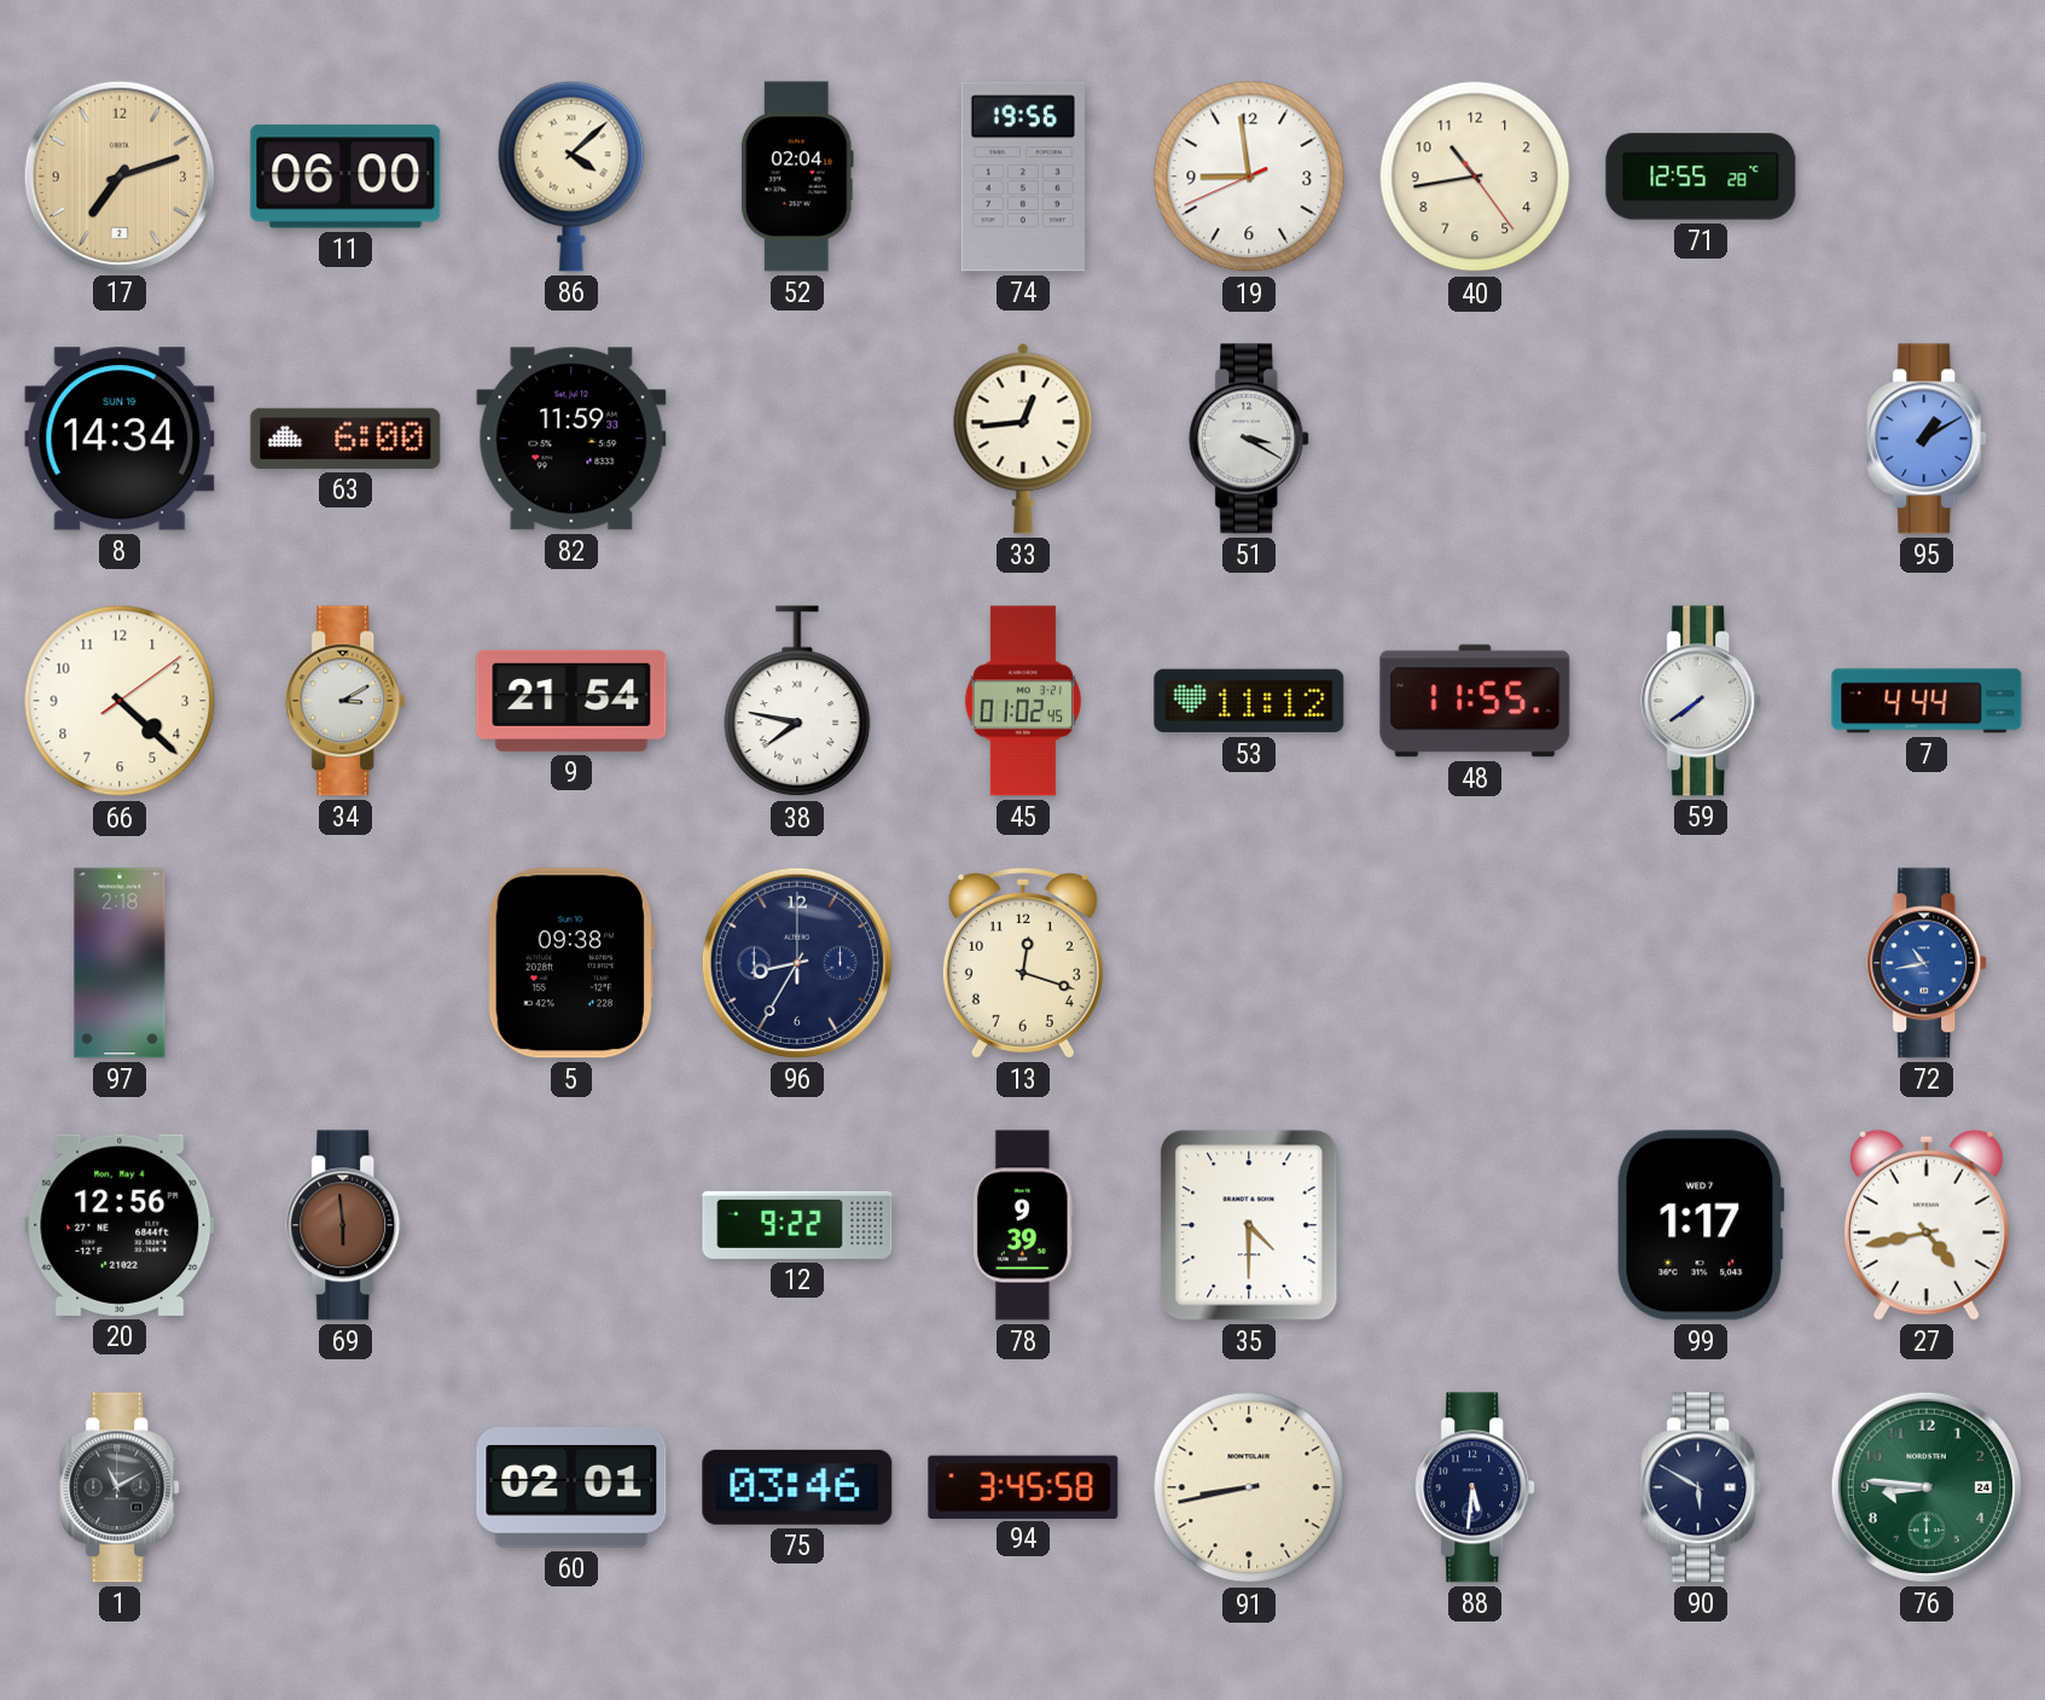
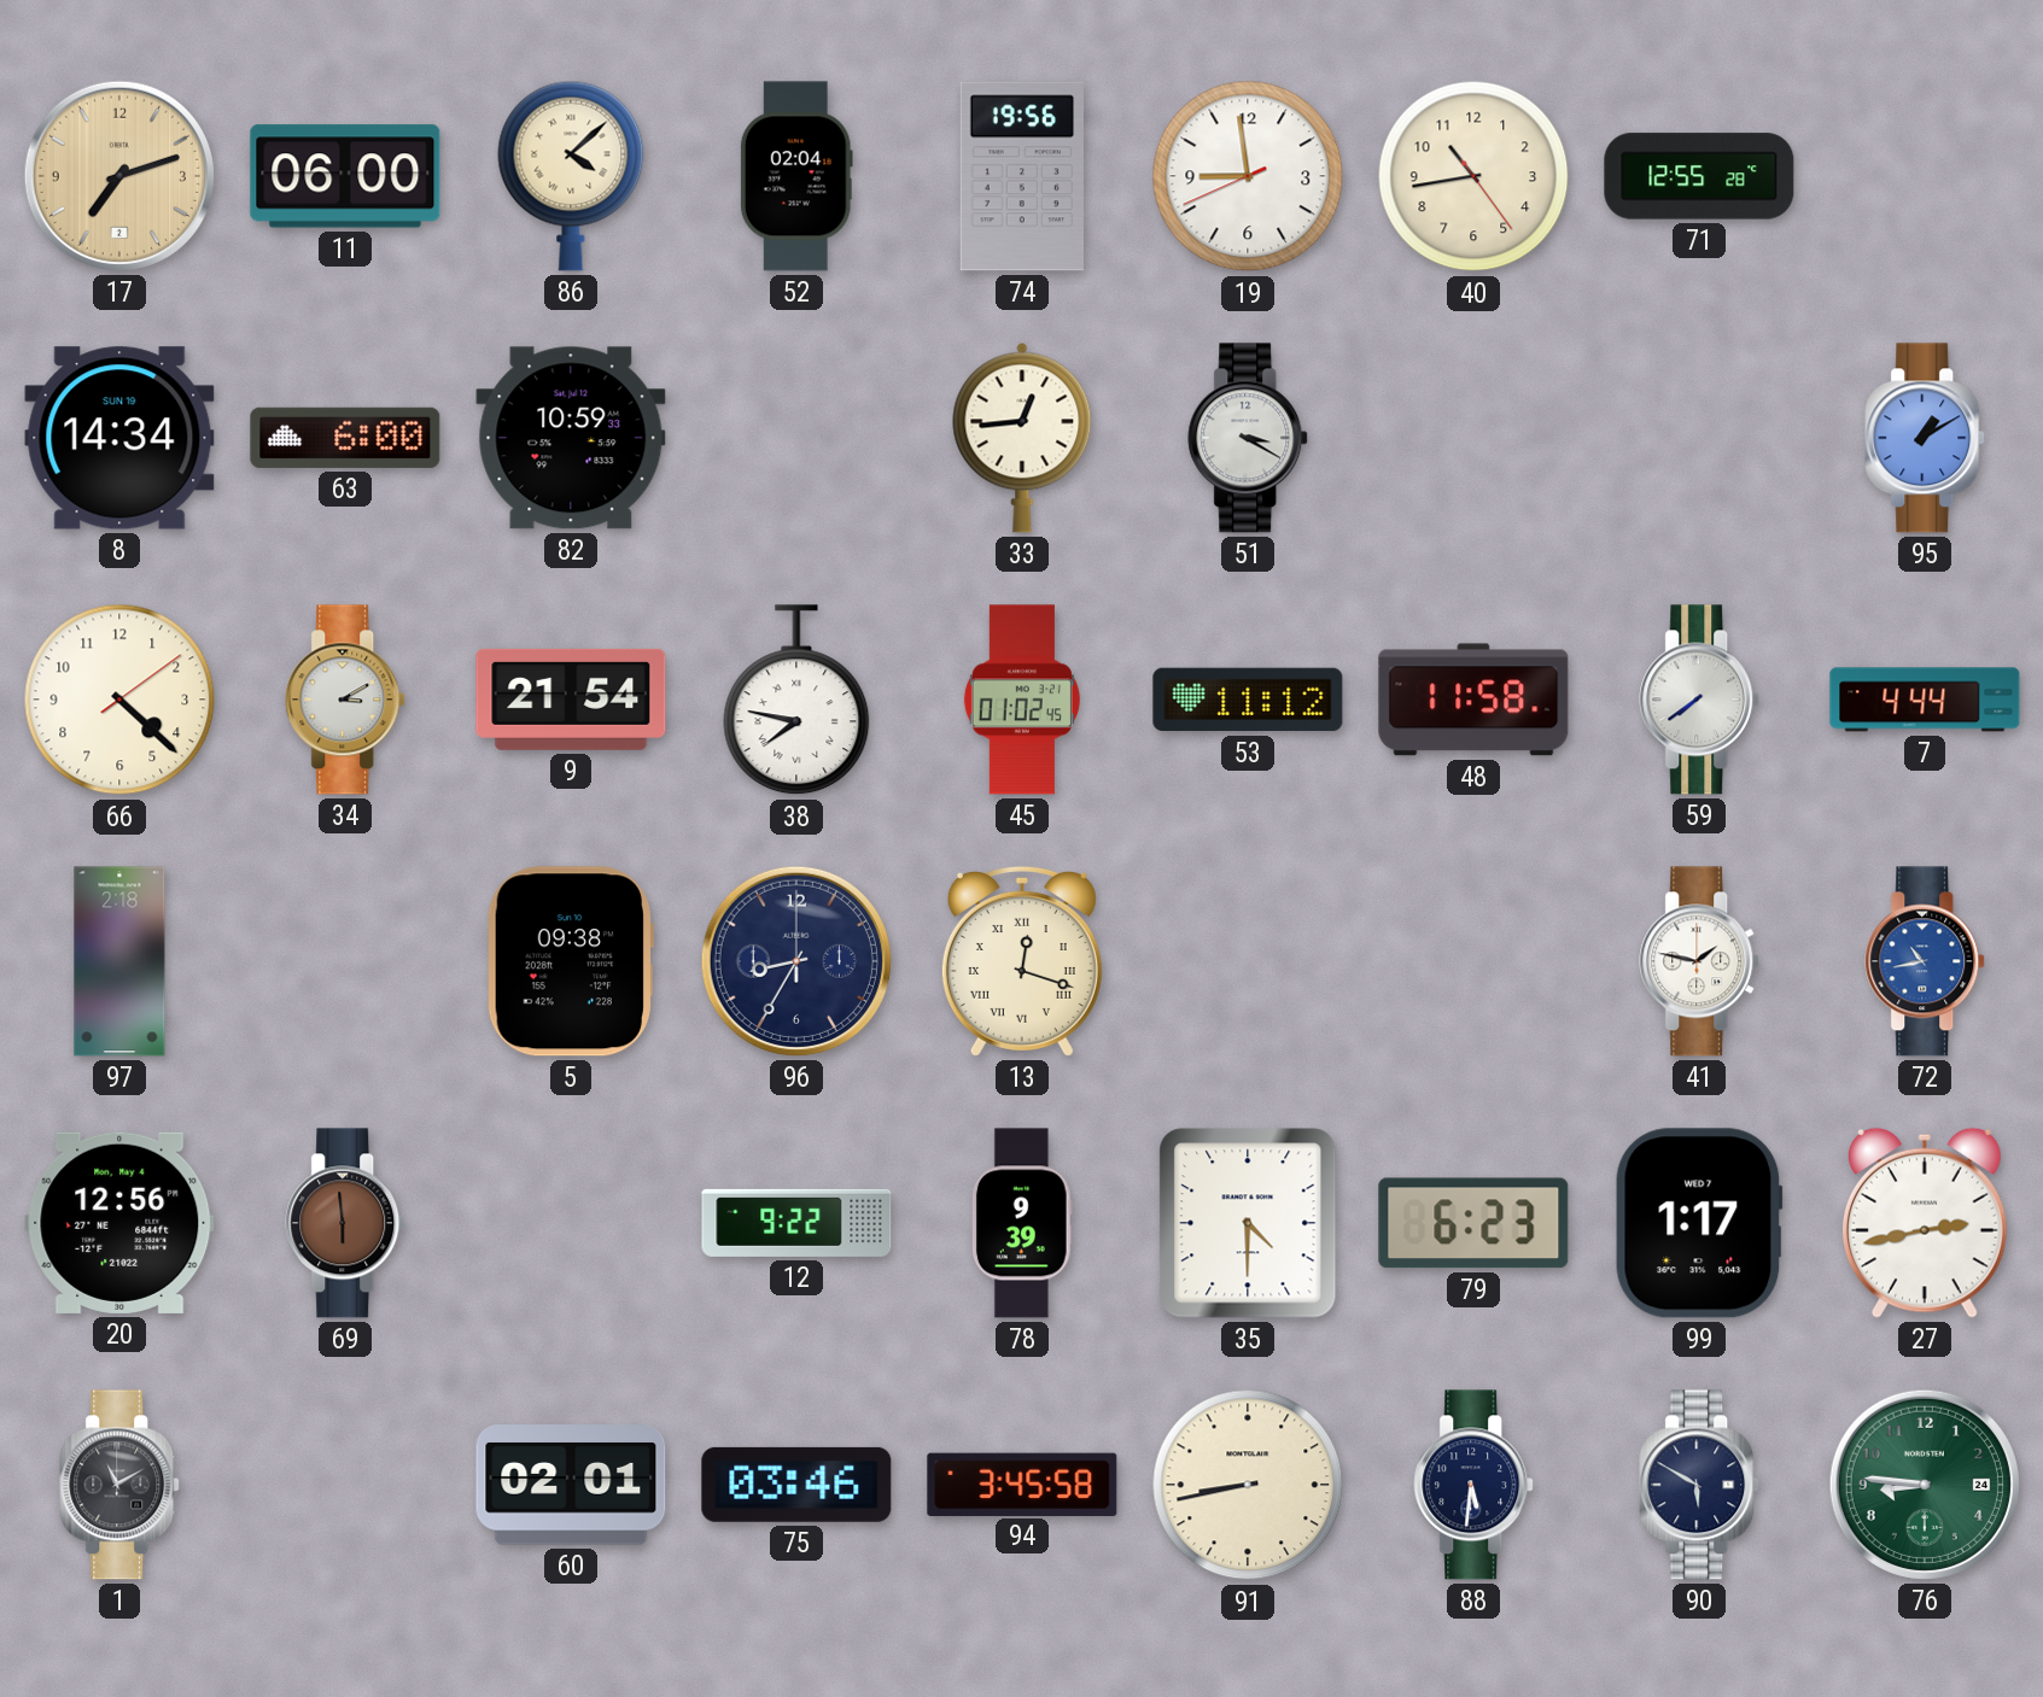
82: 11:59 -> 10:59
48: 11:55 -> 11:58
13 numerals: Arabic -> Roman
41: none -> 1:47
79: none -> 6:23
27: 4:43 -> 2:43
